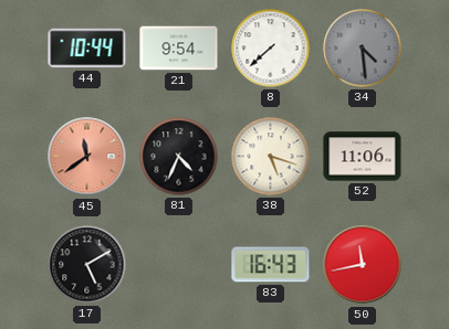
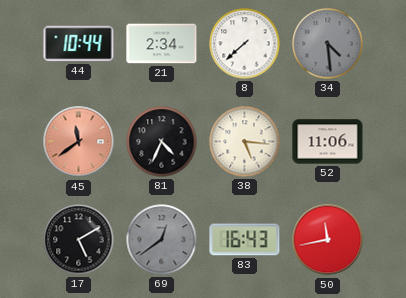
21: 9:54 -> 2:34
38: 5:18 -> 5:16
69: none -> 12:39
